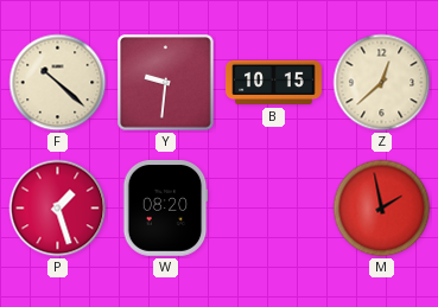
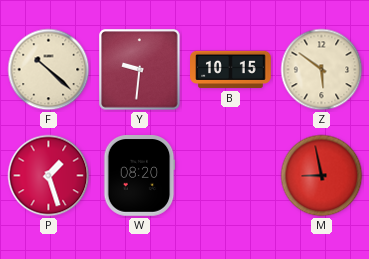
Z: 12:38 -> 5:51
M: 1:58 -> 8:58
